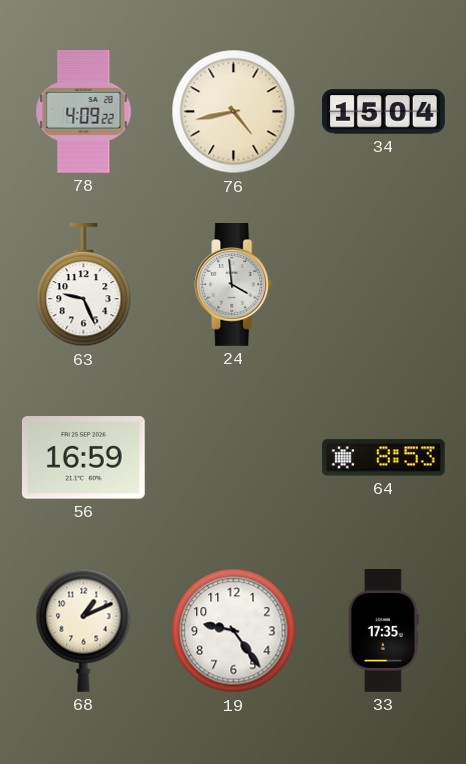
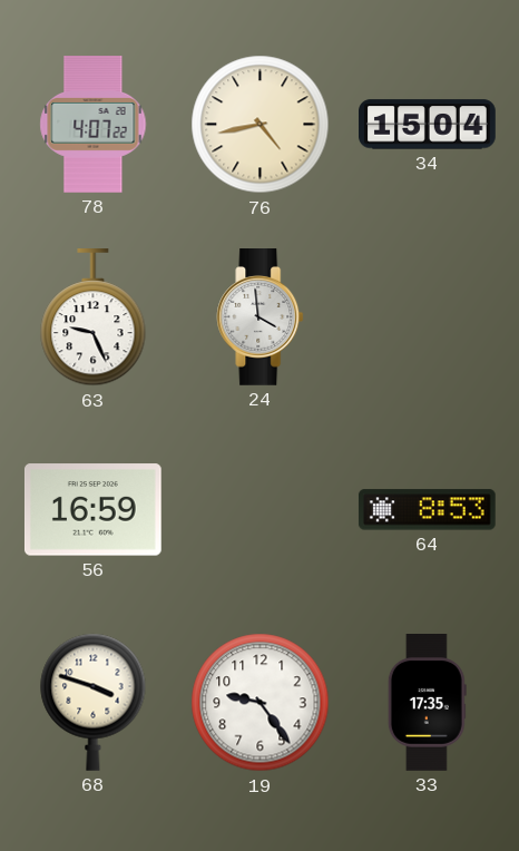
78: 4:09 -> 4:07
68: 1:11 -> 3:48
